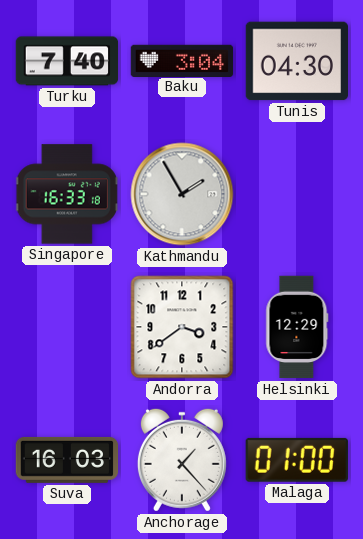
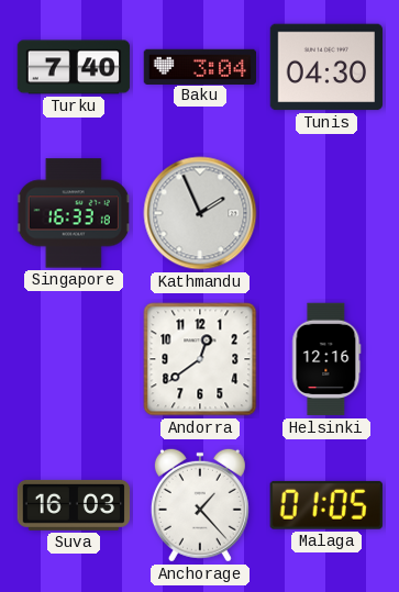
Kathmandu: 1:55 -> 1:56
Andorra: 3:39 -> 12:39
Helsinki: 12:29 -> 12:16
Malaga: 01:00 -> 01:05
